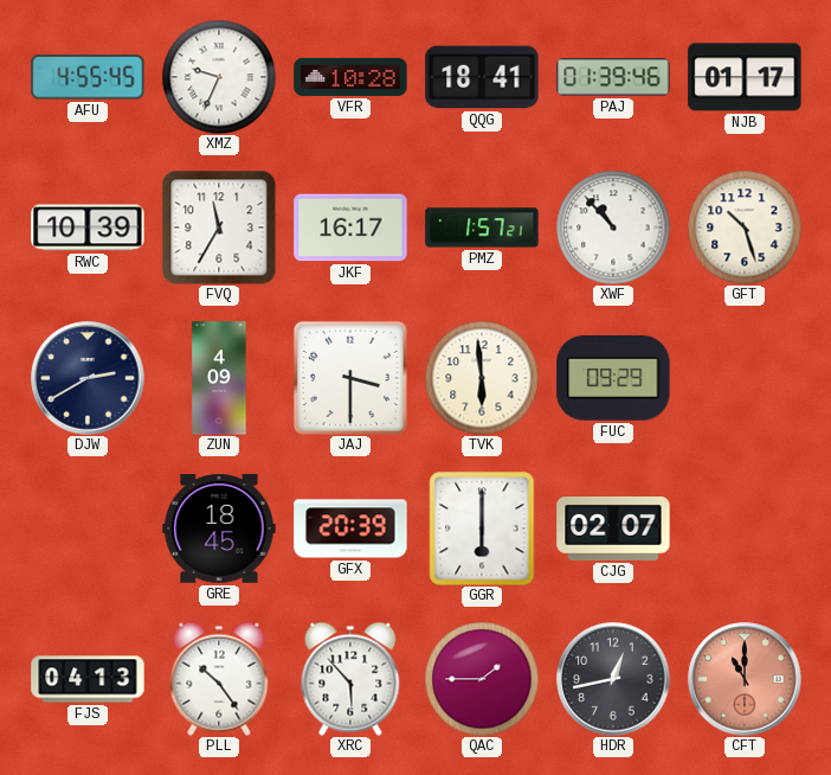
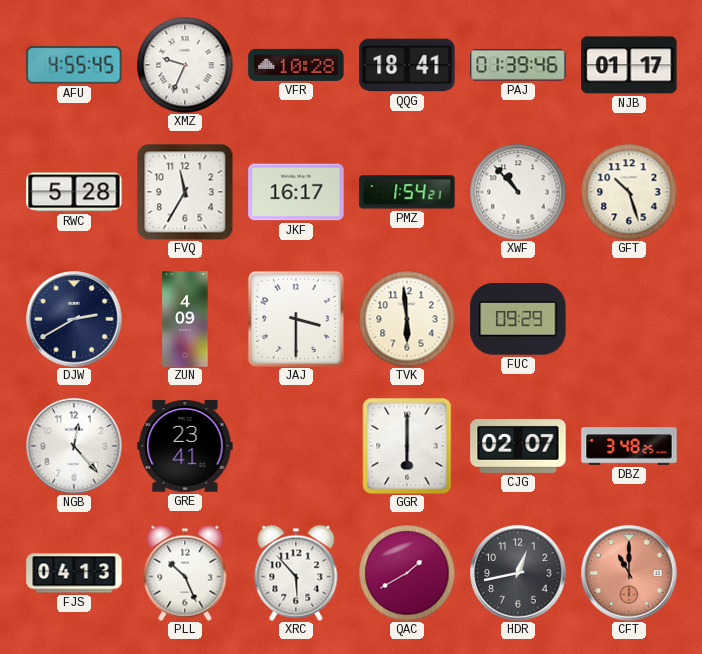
RWC: 10:39 -> 5:28
PMZ: 1:57 -> 1:54
NGB: none -> 12:23
GRE: 18:45 -> 23:41
GFX: 20:39 -> none
DBZ: none -> 3:48
PLL: 10:24 -> 10:26
QAC: 1:45 -> 1:40
